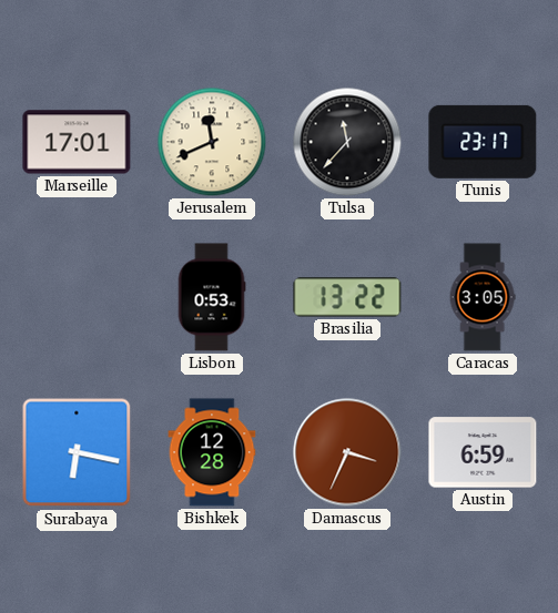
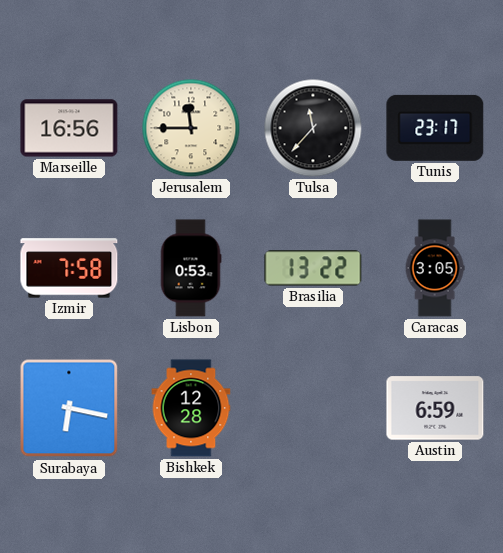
Marseille: 17:01 -> 16:56
Jerusalem: 11:41 -> 11:45
Izmir: none -> 7:58
Damascus: 3:34 -> none
